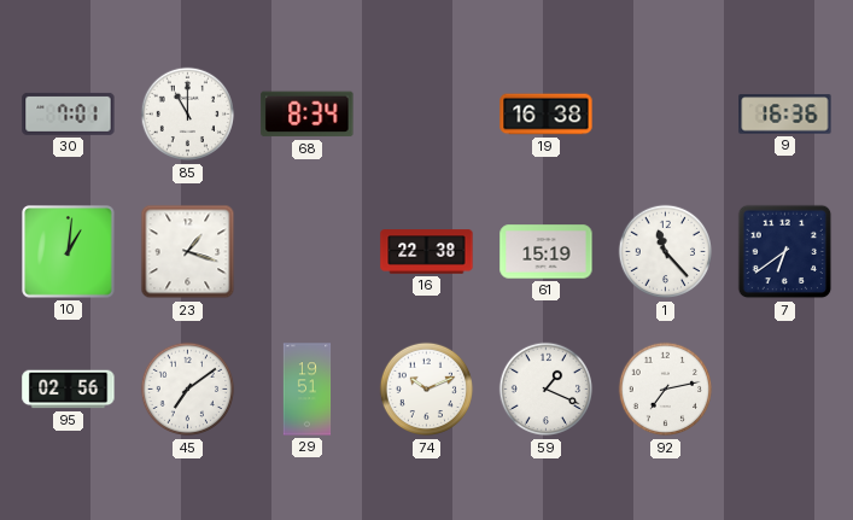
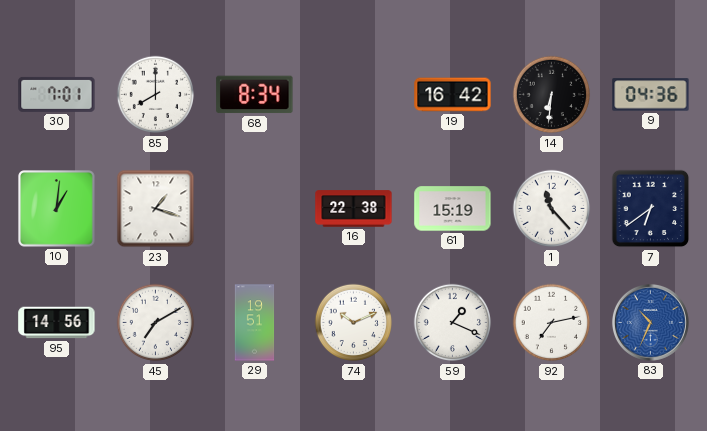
85: 11:00 -> 8:00
19: 16:38 -> 16:42
14: none -> 6:31
9: 16:36 -> 04:36
95: 02:56 -> 14:56
45: 7:09 -> 7:10
83: none -> 10:34
